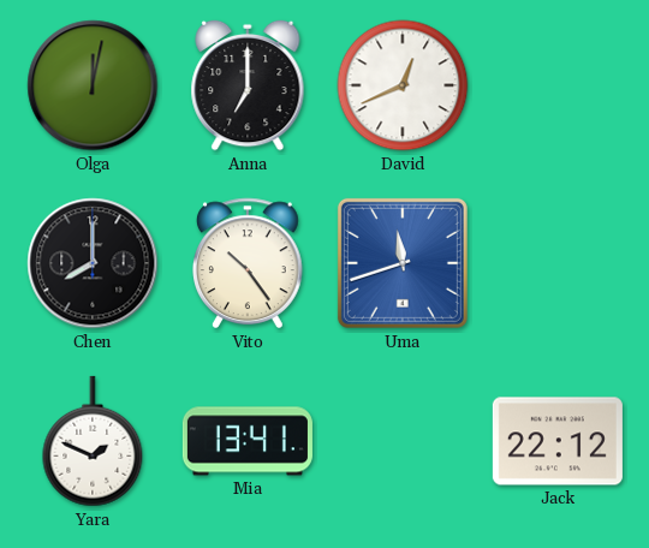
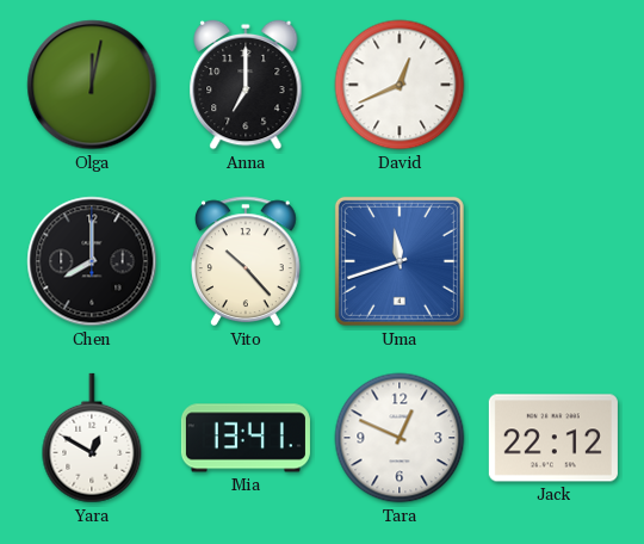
Vito: 10:24 -> 10:23
Yara: 1:49 -> 12:50
Tara: none -> 12:49
